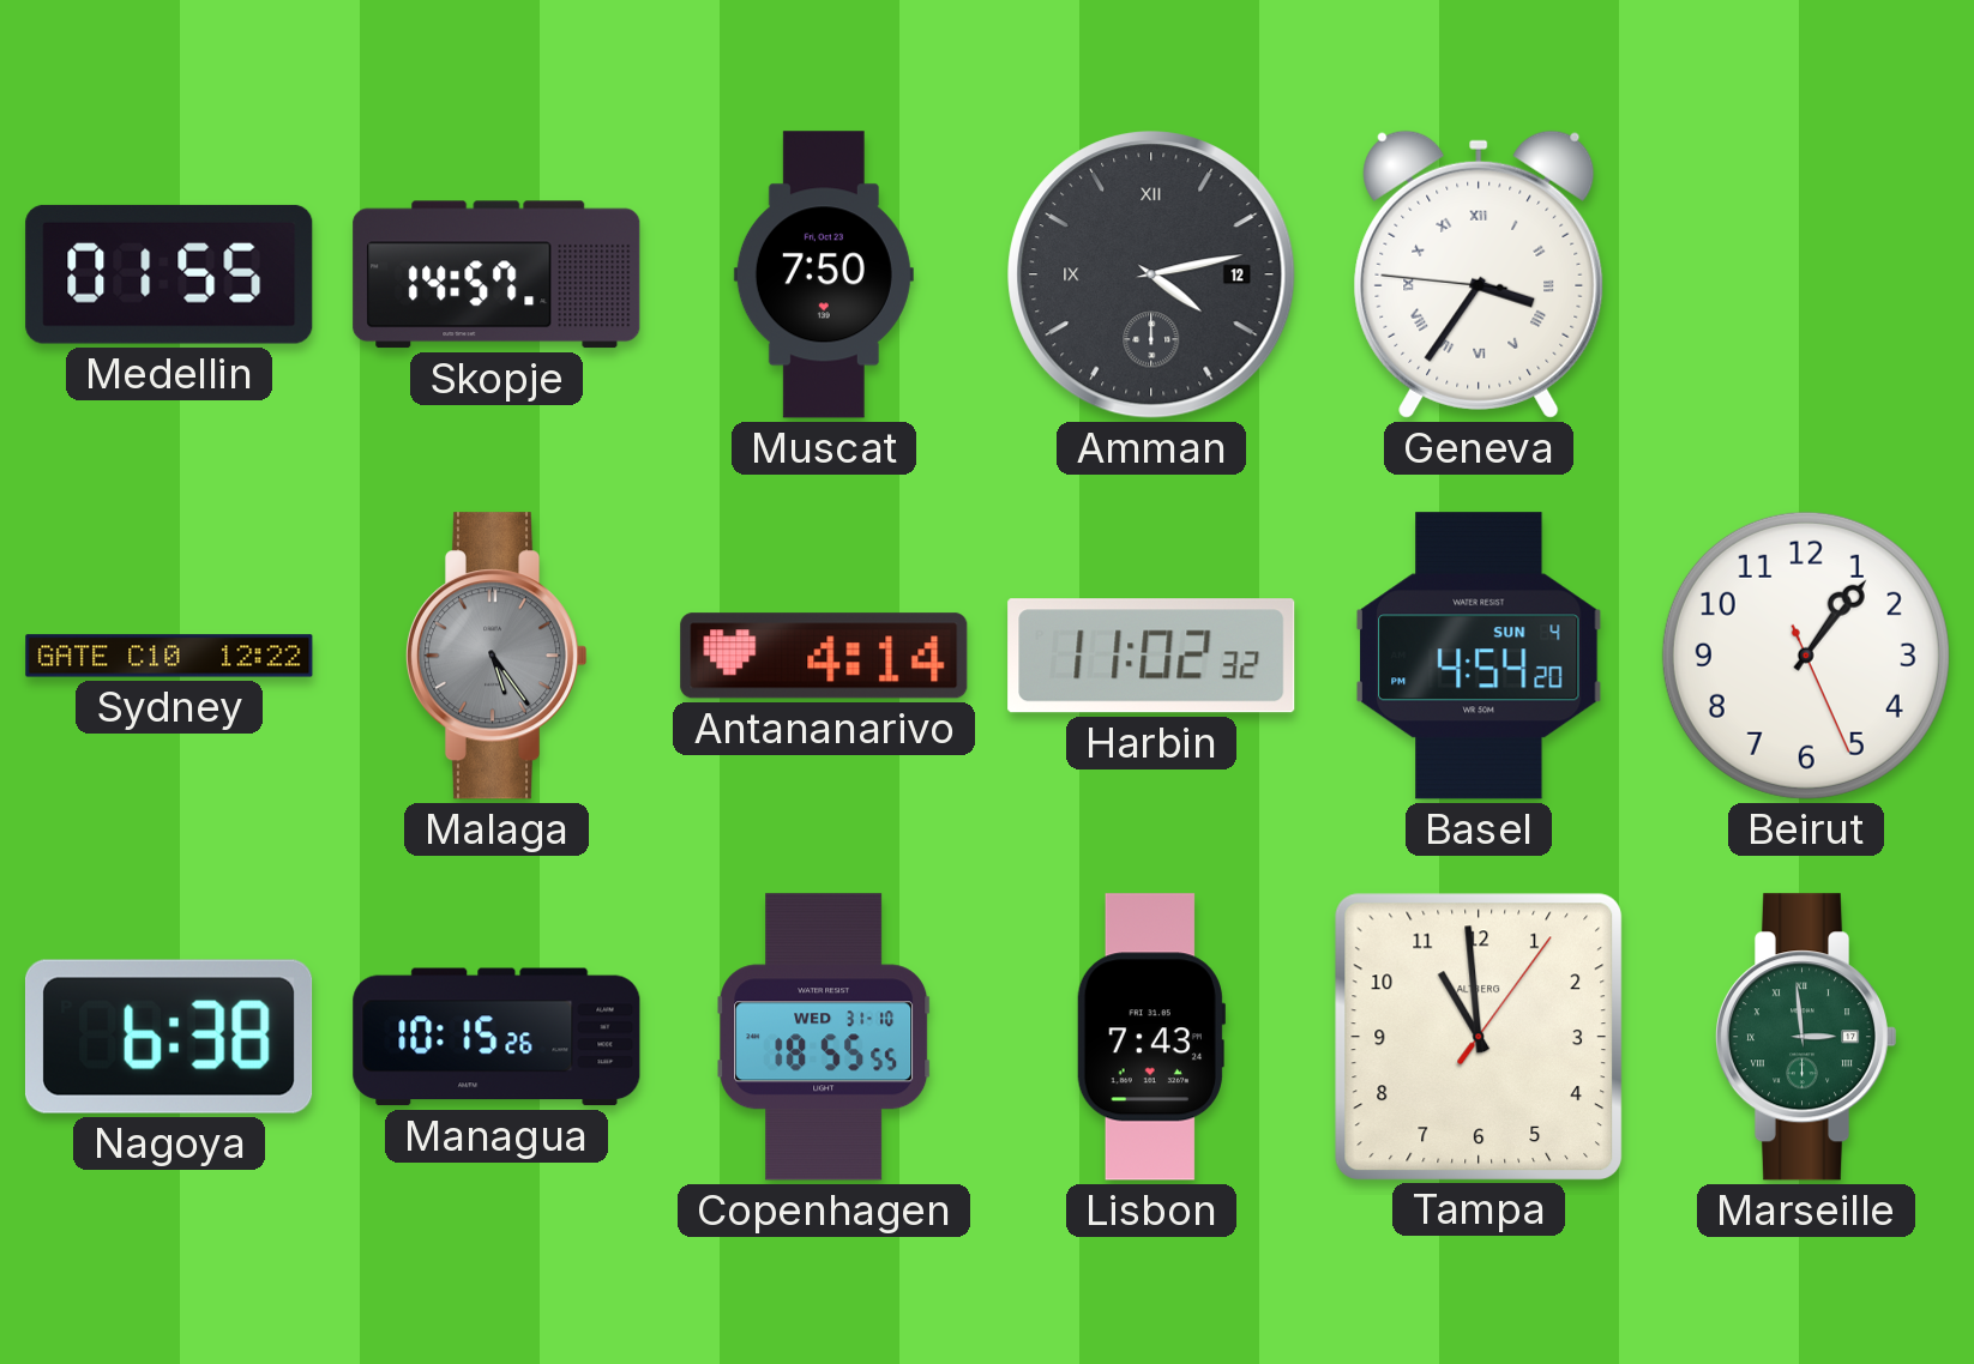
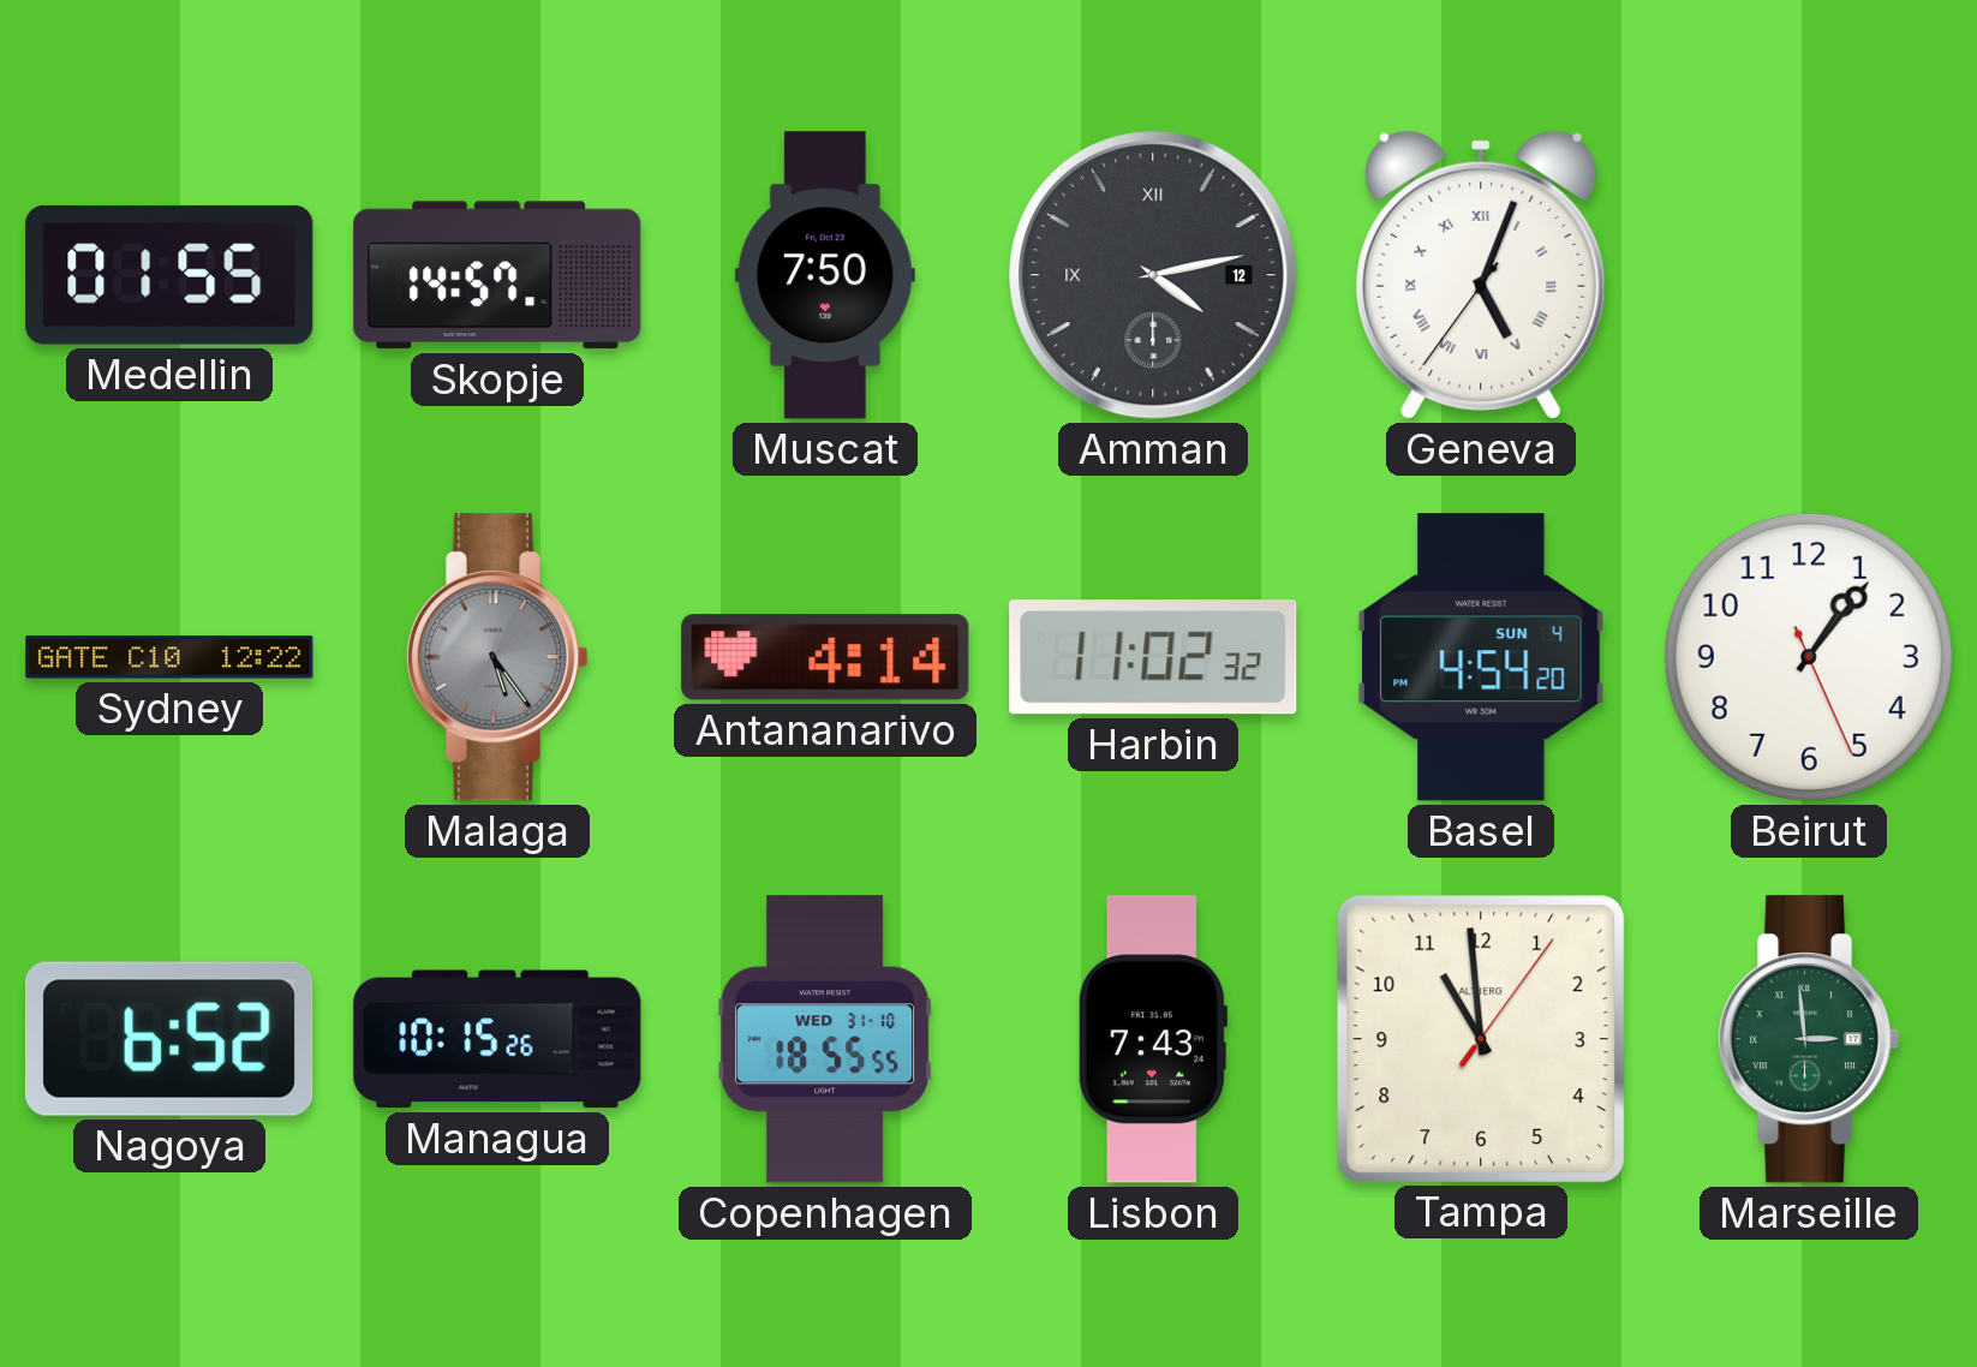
Geneva: 3:35 -> 5:03
Nagoya: 6:38 -> 6:52
